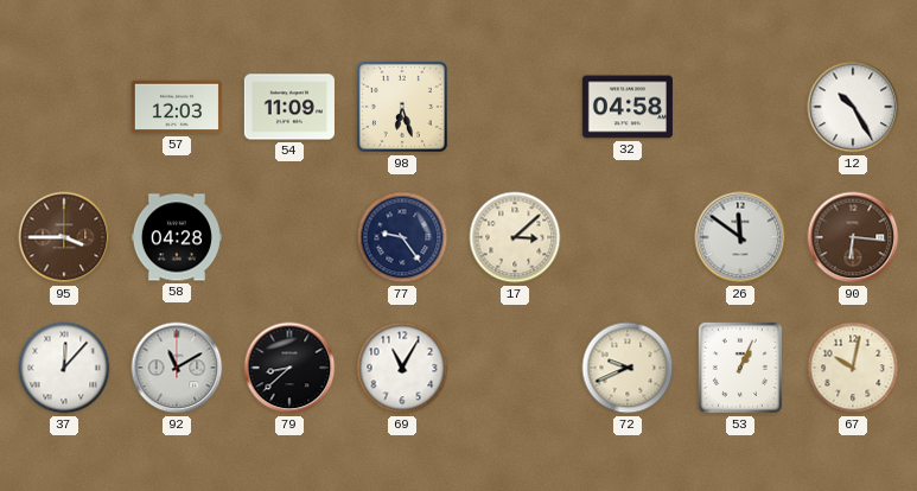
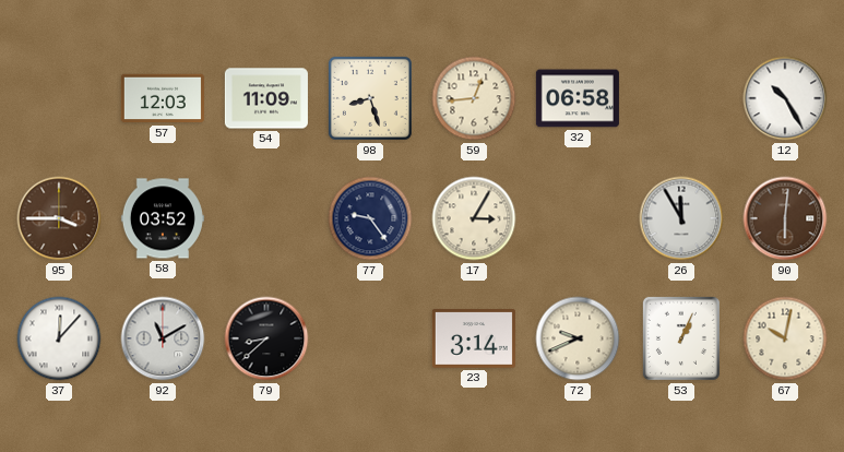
98: 6:27 -> 8:27
59: none -> 12:44
32: 04:58 -> 06:58
58: 04:28 -> 03:52
17: 3:08 -> 3:05
26: 11:51 -> 11:55
90: 6:16 -> 6:01
69: 11:05 -> none
23: none -> 3:14
